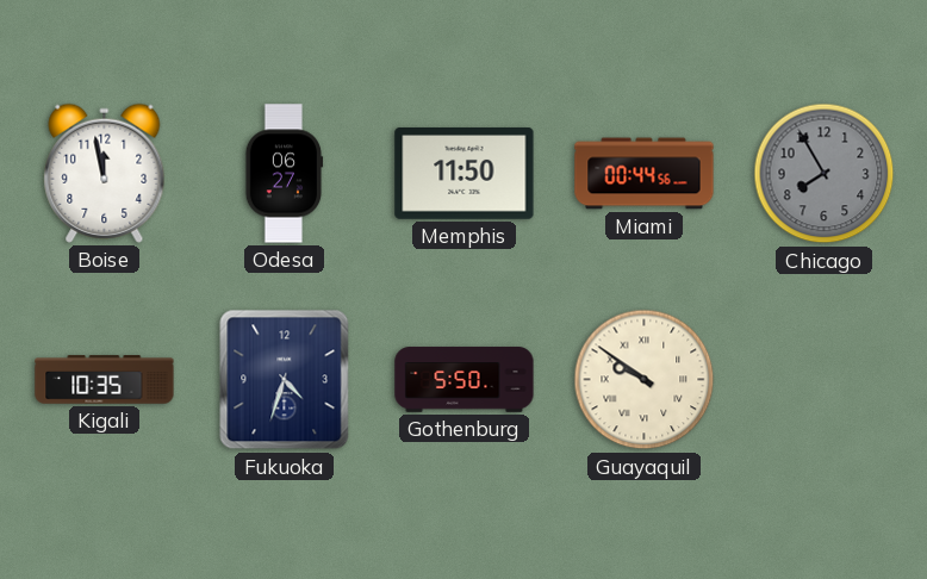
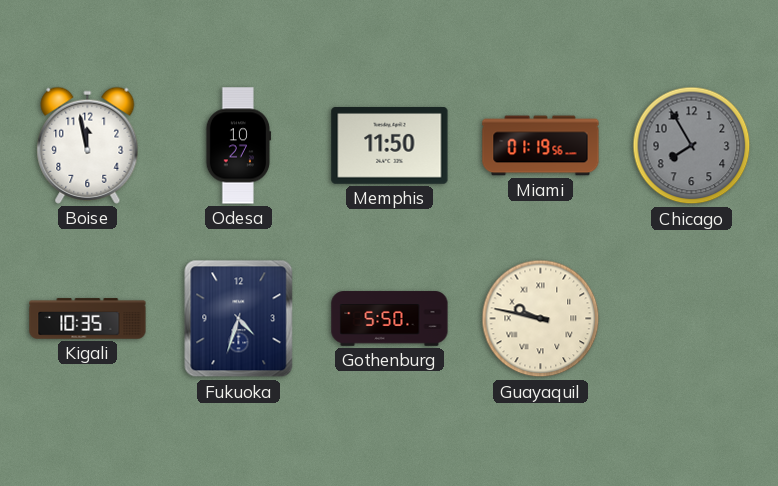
Odesa: 06:27 -> 10:27
Miami: 00:44 -> 01:19
Guayaquil: 9:51 -> 9:47
